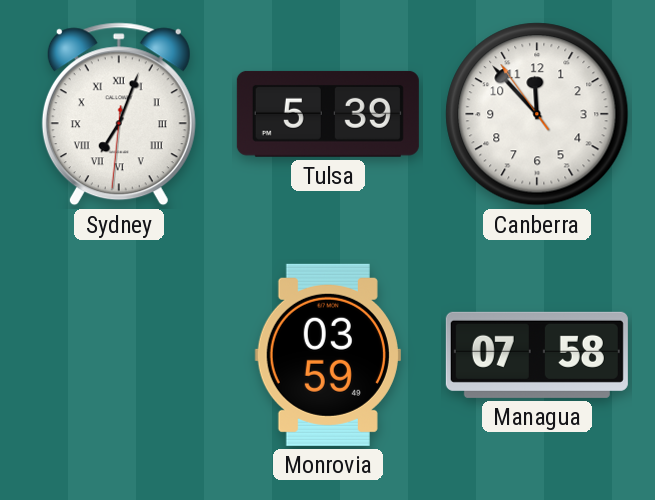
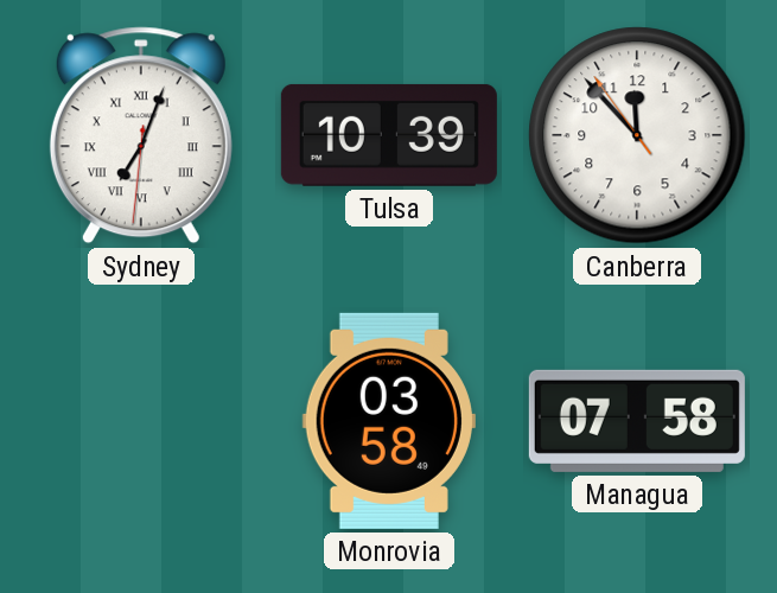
Tulsa: 5:39 -> 10:39
Monrovia: 03:59 -> 03:58
